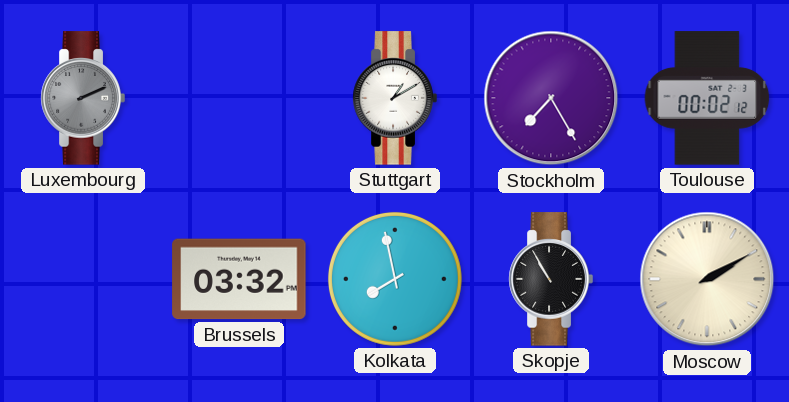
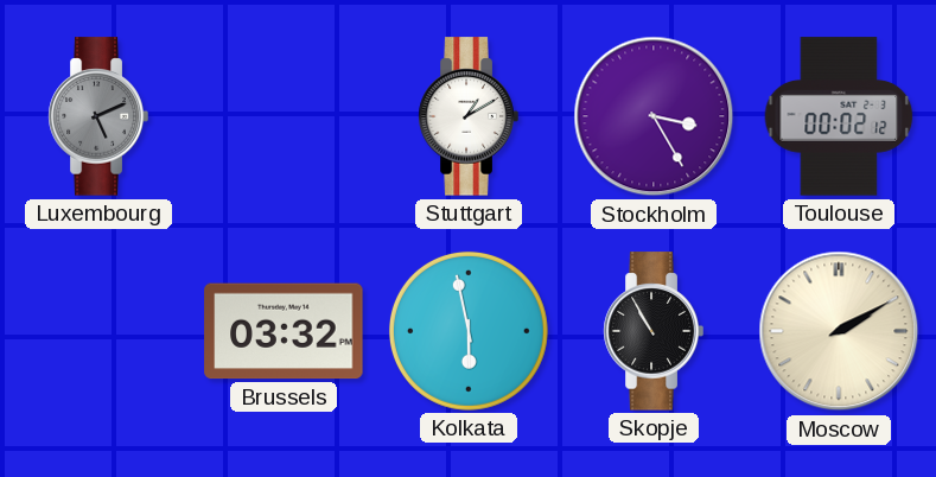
Luxembourg: 2:11 -> 5:11
Stockholm: 7:25 -> 3:25
Kolkata: 7:58 -> 5:58
